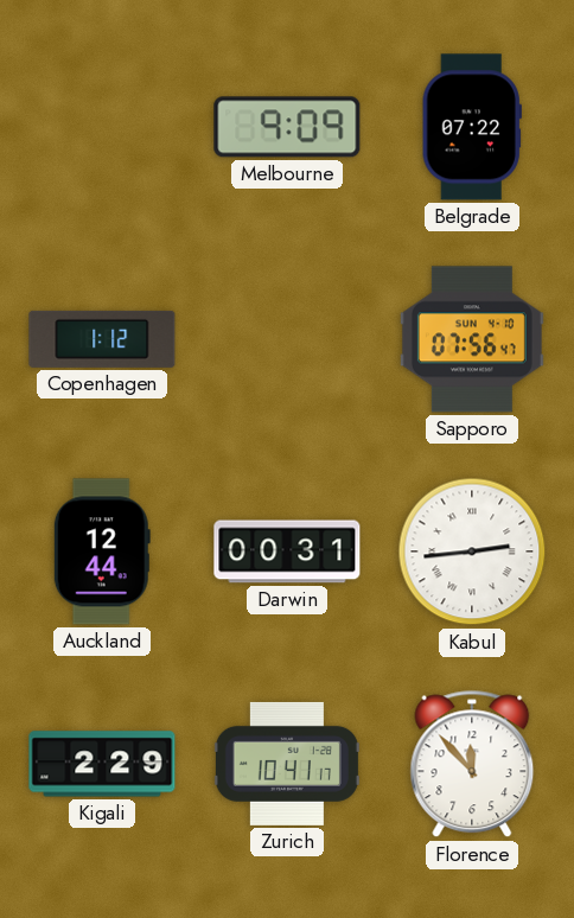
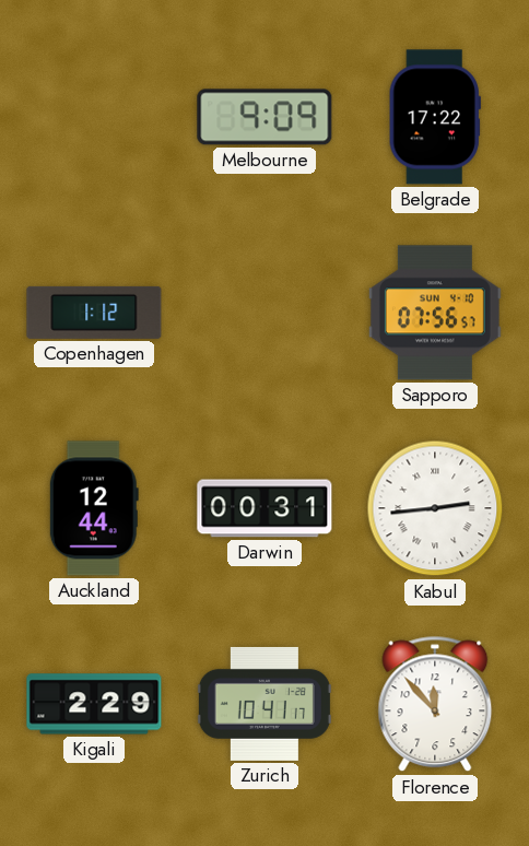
Belgrade: 07:22 -> 17:22
Sapporo: 07:56:47 -> 07:56:57
